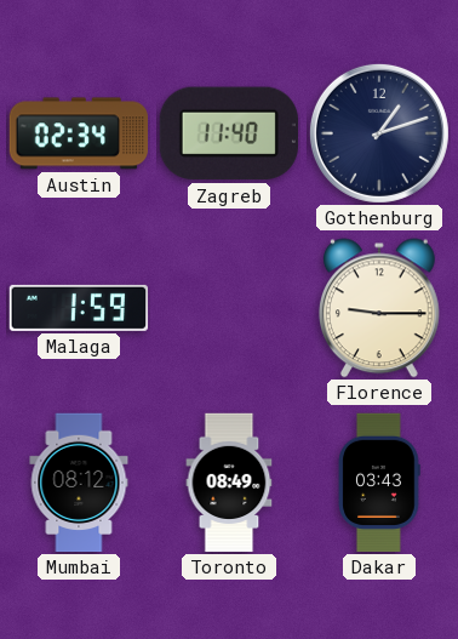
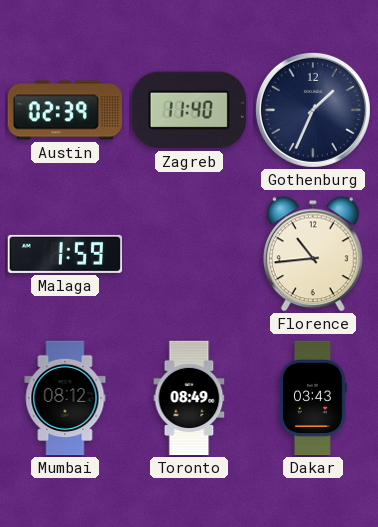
Austin: 02:34 -> 02:39
Gothenburg: 1:12 -> 1:34
Florence: 9:15 -> 10:44
